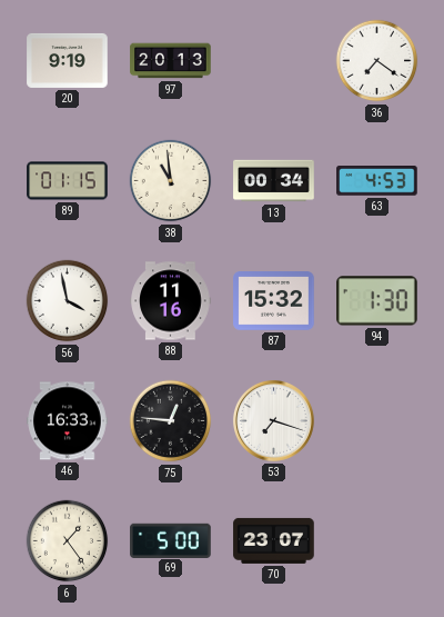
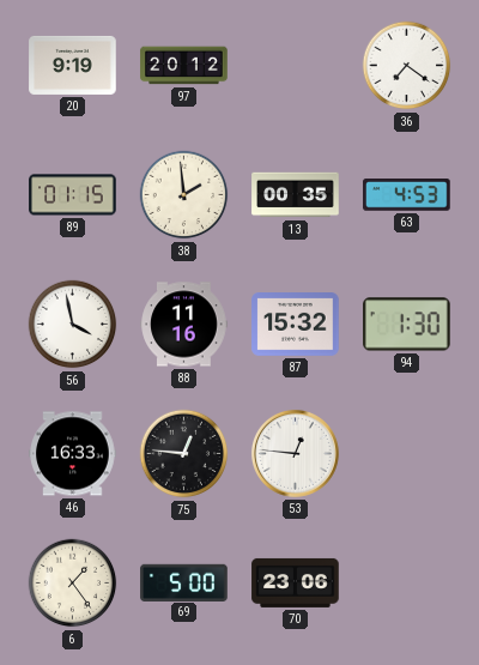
97: 20:13 -> 20:12
38: 10:59 -> 1:59
13: 00:34 -> 00:35
53: 7:18 -> 12:46
70: 23:07 -> 23:06
